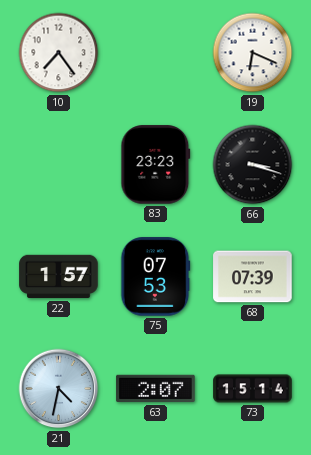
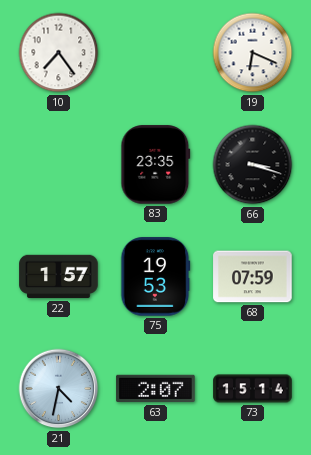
83: 23:23 -> 23:35
75: 07:53 -> 19:53
68: 07:39 -> 07:59
